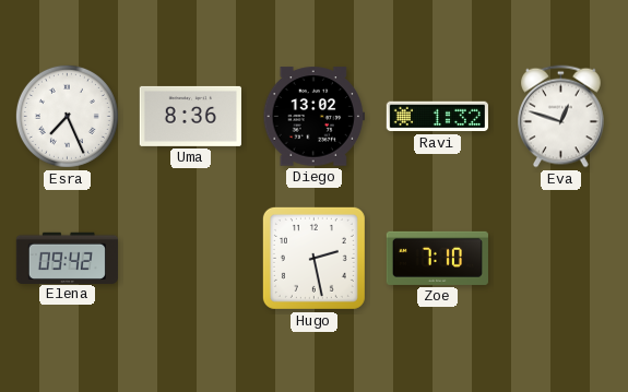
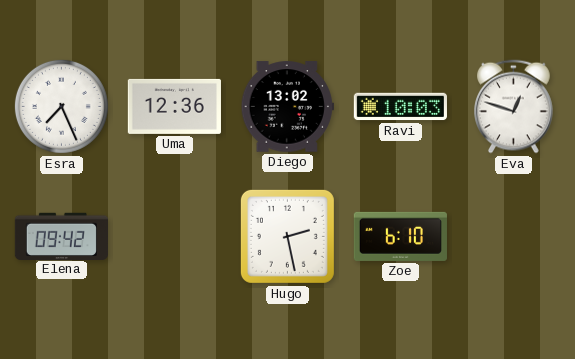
Uma: 8:36 -> 12:36
Ravi: 1:32 -> 10:03
Zoe: 7:10 -> 6:10
